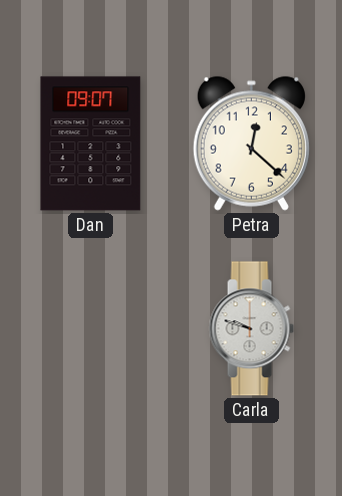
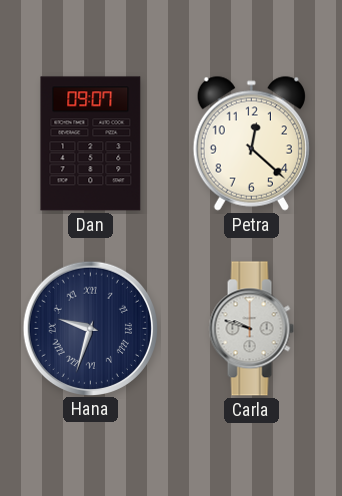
Hana: none -> 9:33
